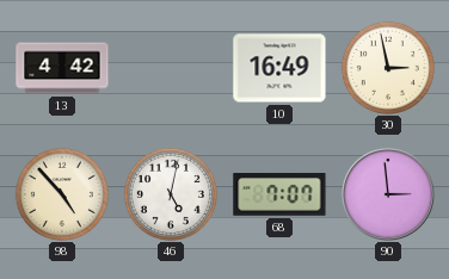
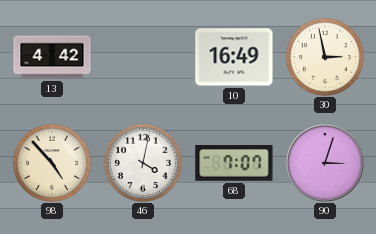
46: 5:02 -> 4:02
90: 2:59 -> 3:03
